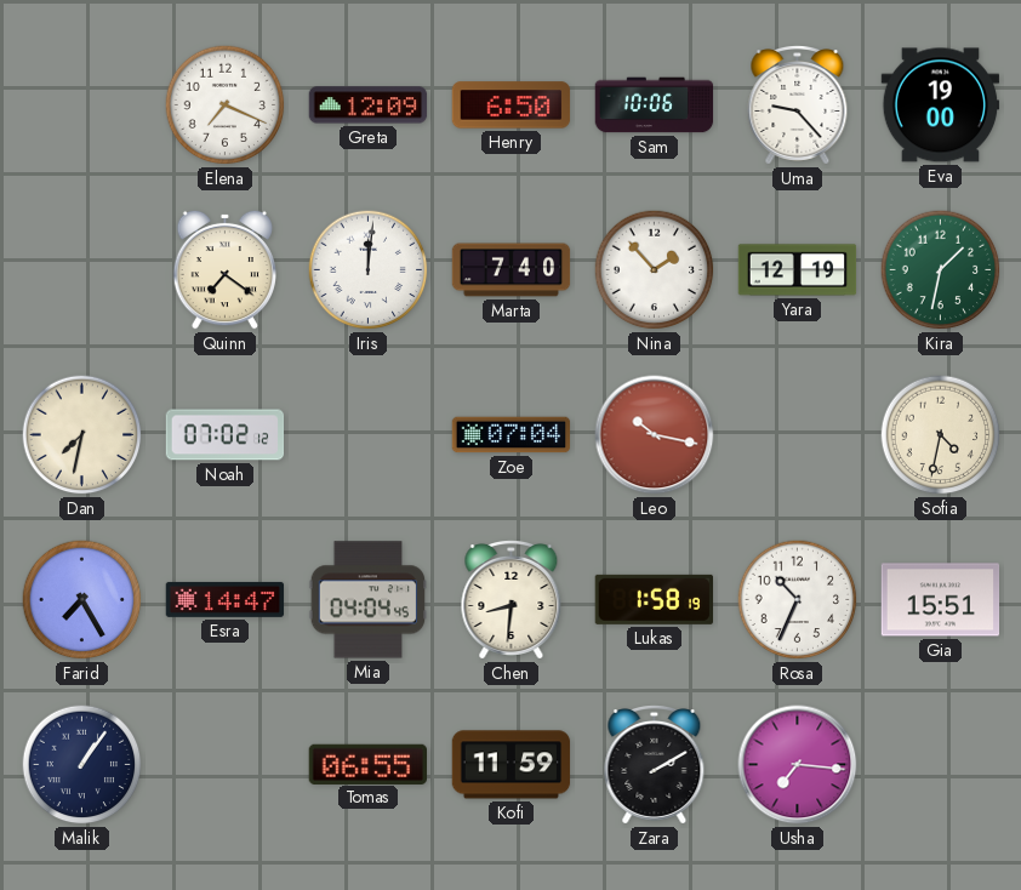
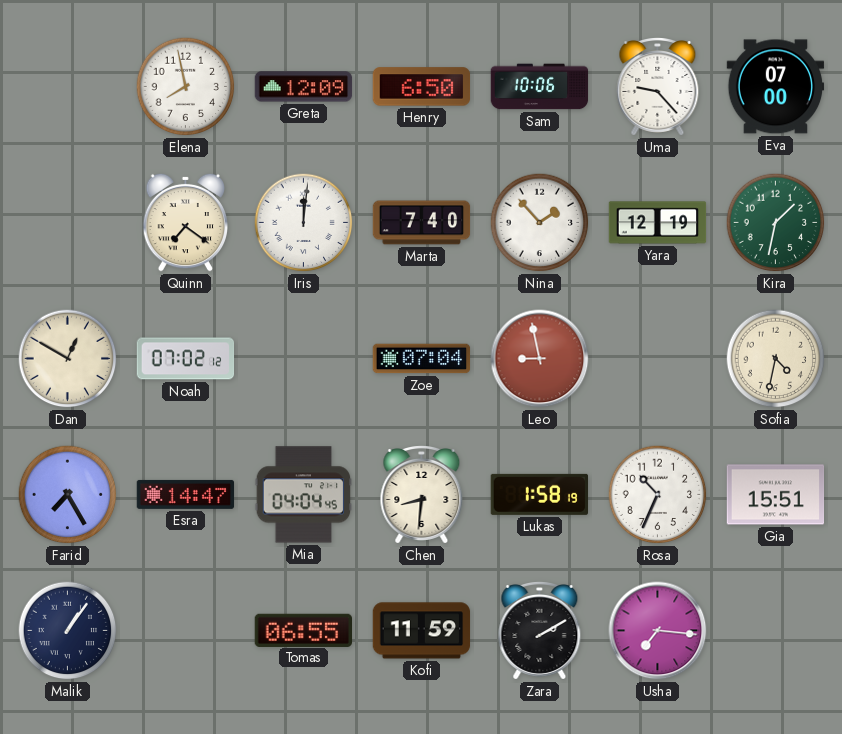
Elena: 7:19 -> 7:58
Eva: 19:00 -> 07:00
Dan: 7:32 -> 12:50
Leo: 10:17 -> 8:58
